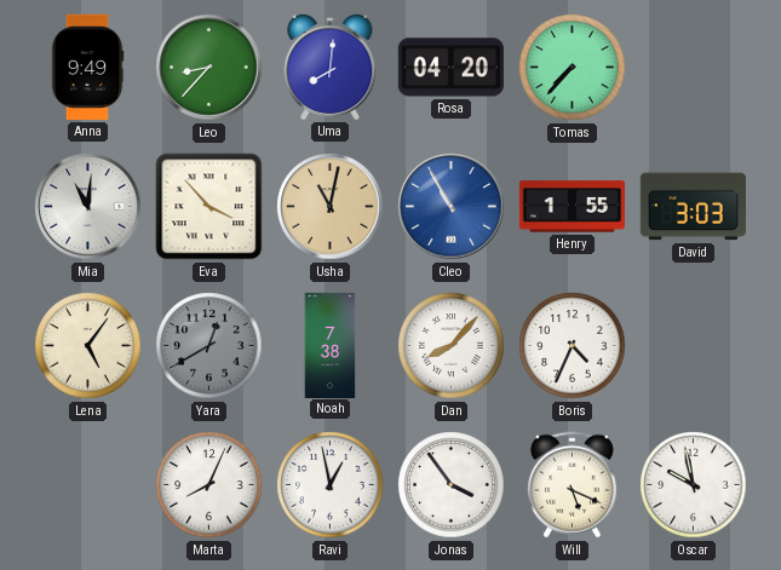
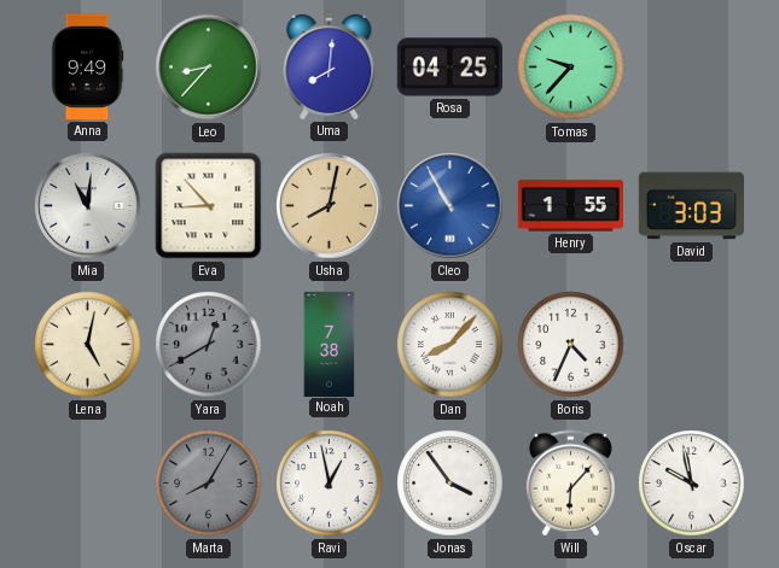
Rosa: 04:20 -> 04:25
Tomas: 7:37 -> 9:37
Eva: 3:53 -> 8:53
Usha: 11:02 -> 8:02
Lena: 5:06 -> 5:02
Marta: 8:04 -> 8:05
Marta dial: white -> grey
Will: 5:19 -> 6:07
